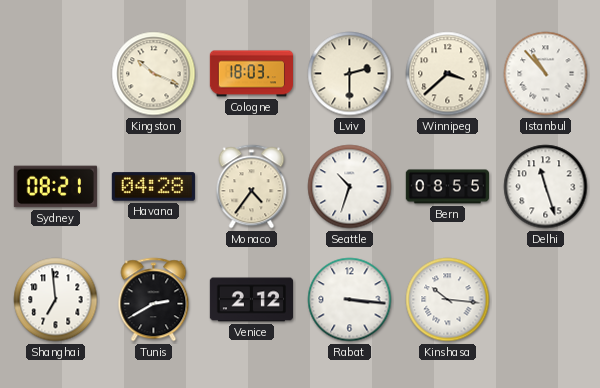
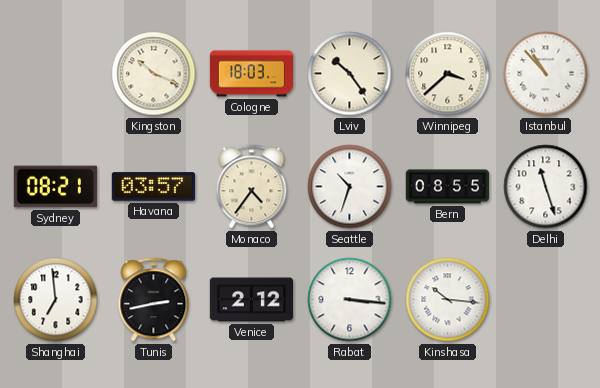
Lviv: 2:30 -> 10:24
Havana: 04:28 -> 03:57
Tunis: 2:40 -> 2:43
